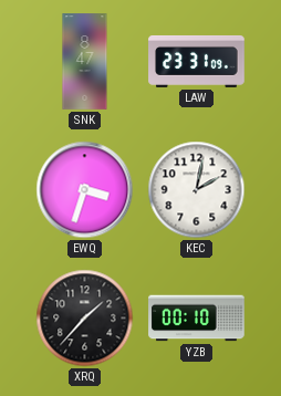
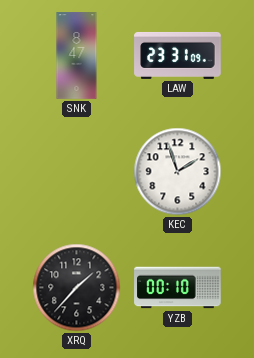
EWQ: 3:33 -> none
KEC: 2:02 -> 1:57
